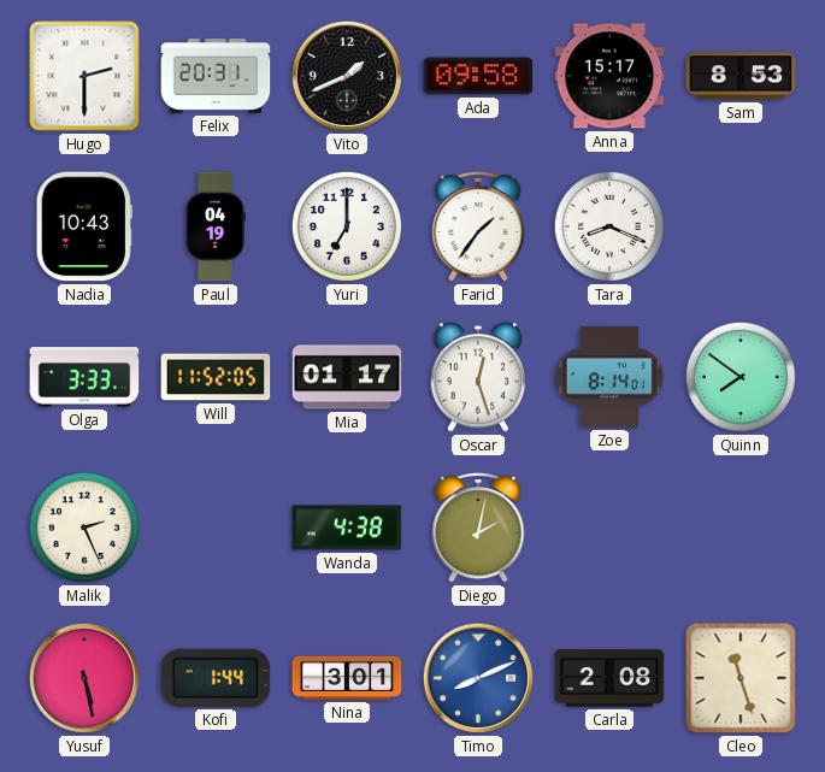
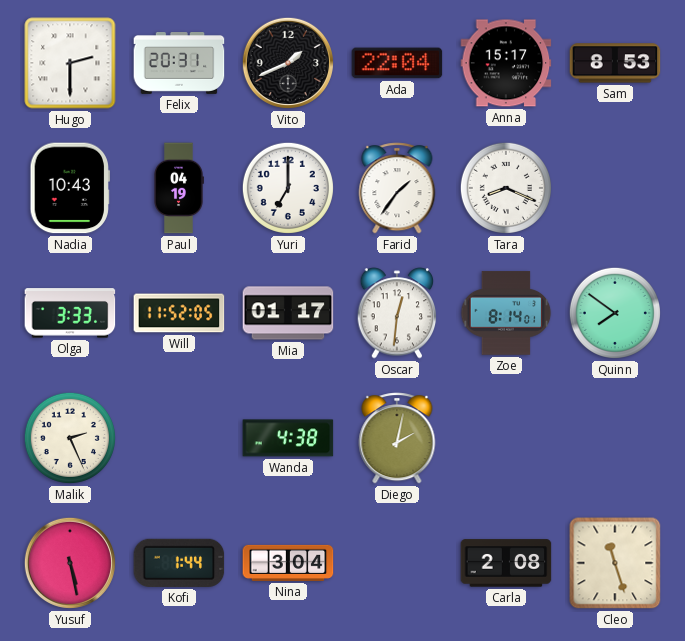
Ada: 09:58 -> 22:04
Oscar: 12:27 -> 12:31
Nina: 3:01 -> 3:04
Timo: 8:11 -> none
